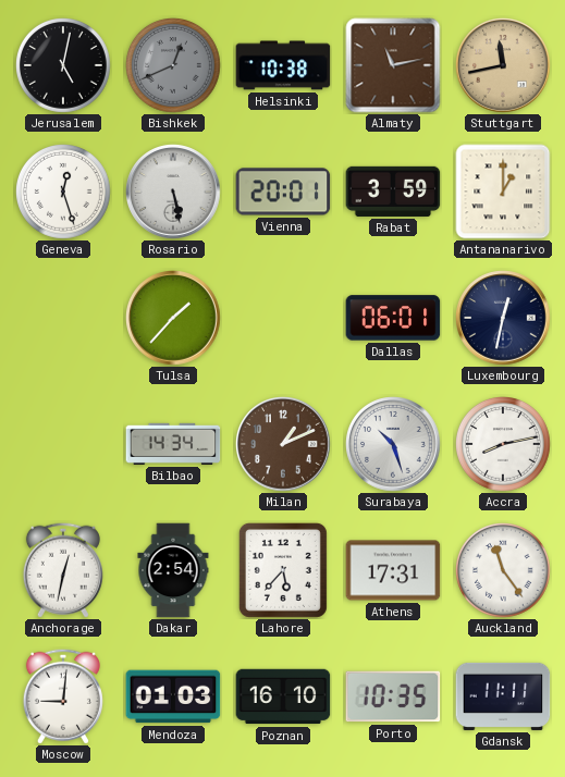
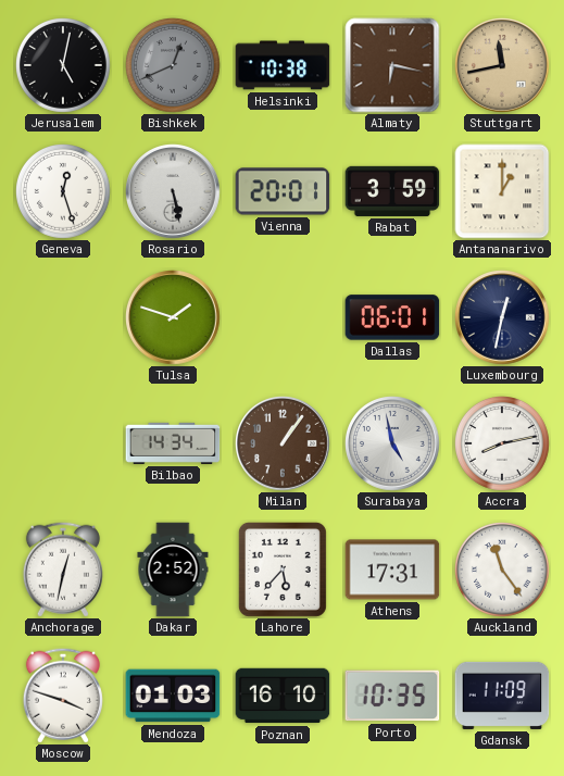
Almaty: 11:13 -> 6:17
Tulsa: 1:37 -> 1:48
Milan: 1:11 -> 1:06
Surabaya: 10:27 -> 4:58
Dakar: 2:54 -> 2:52
Moscow: 9:01 -> 3:48
Gdansk: 11:11 -> 11:09
